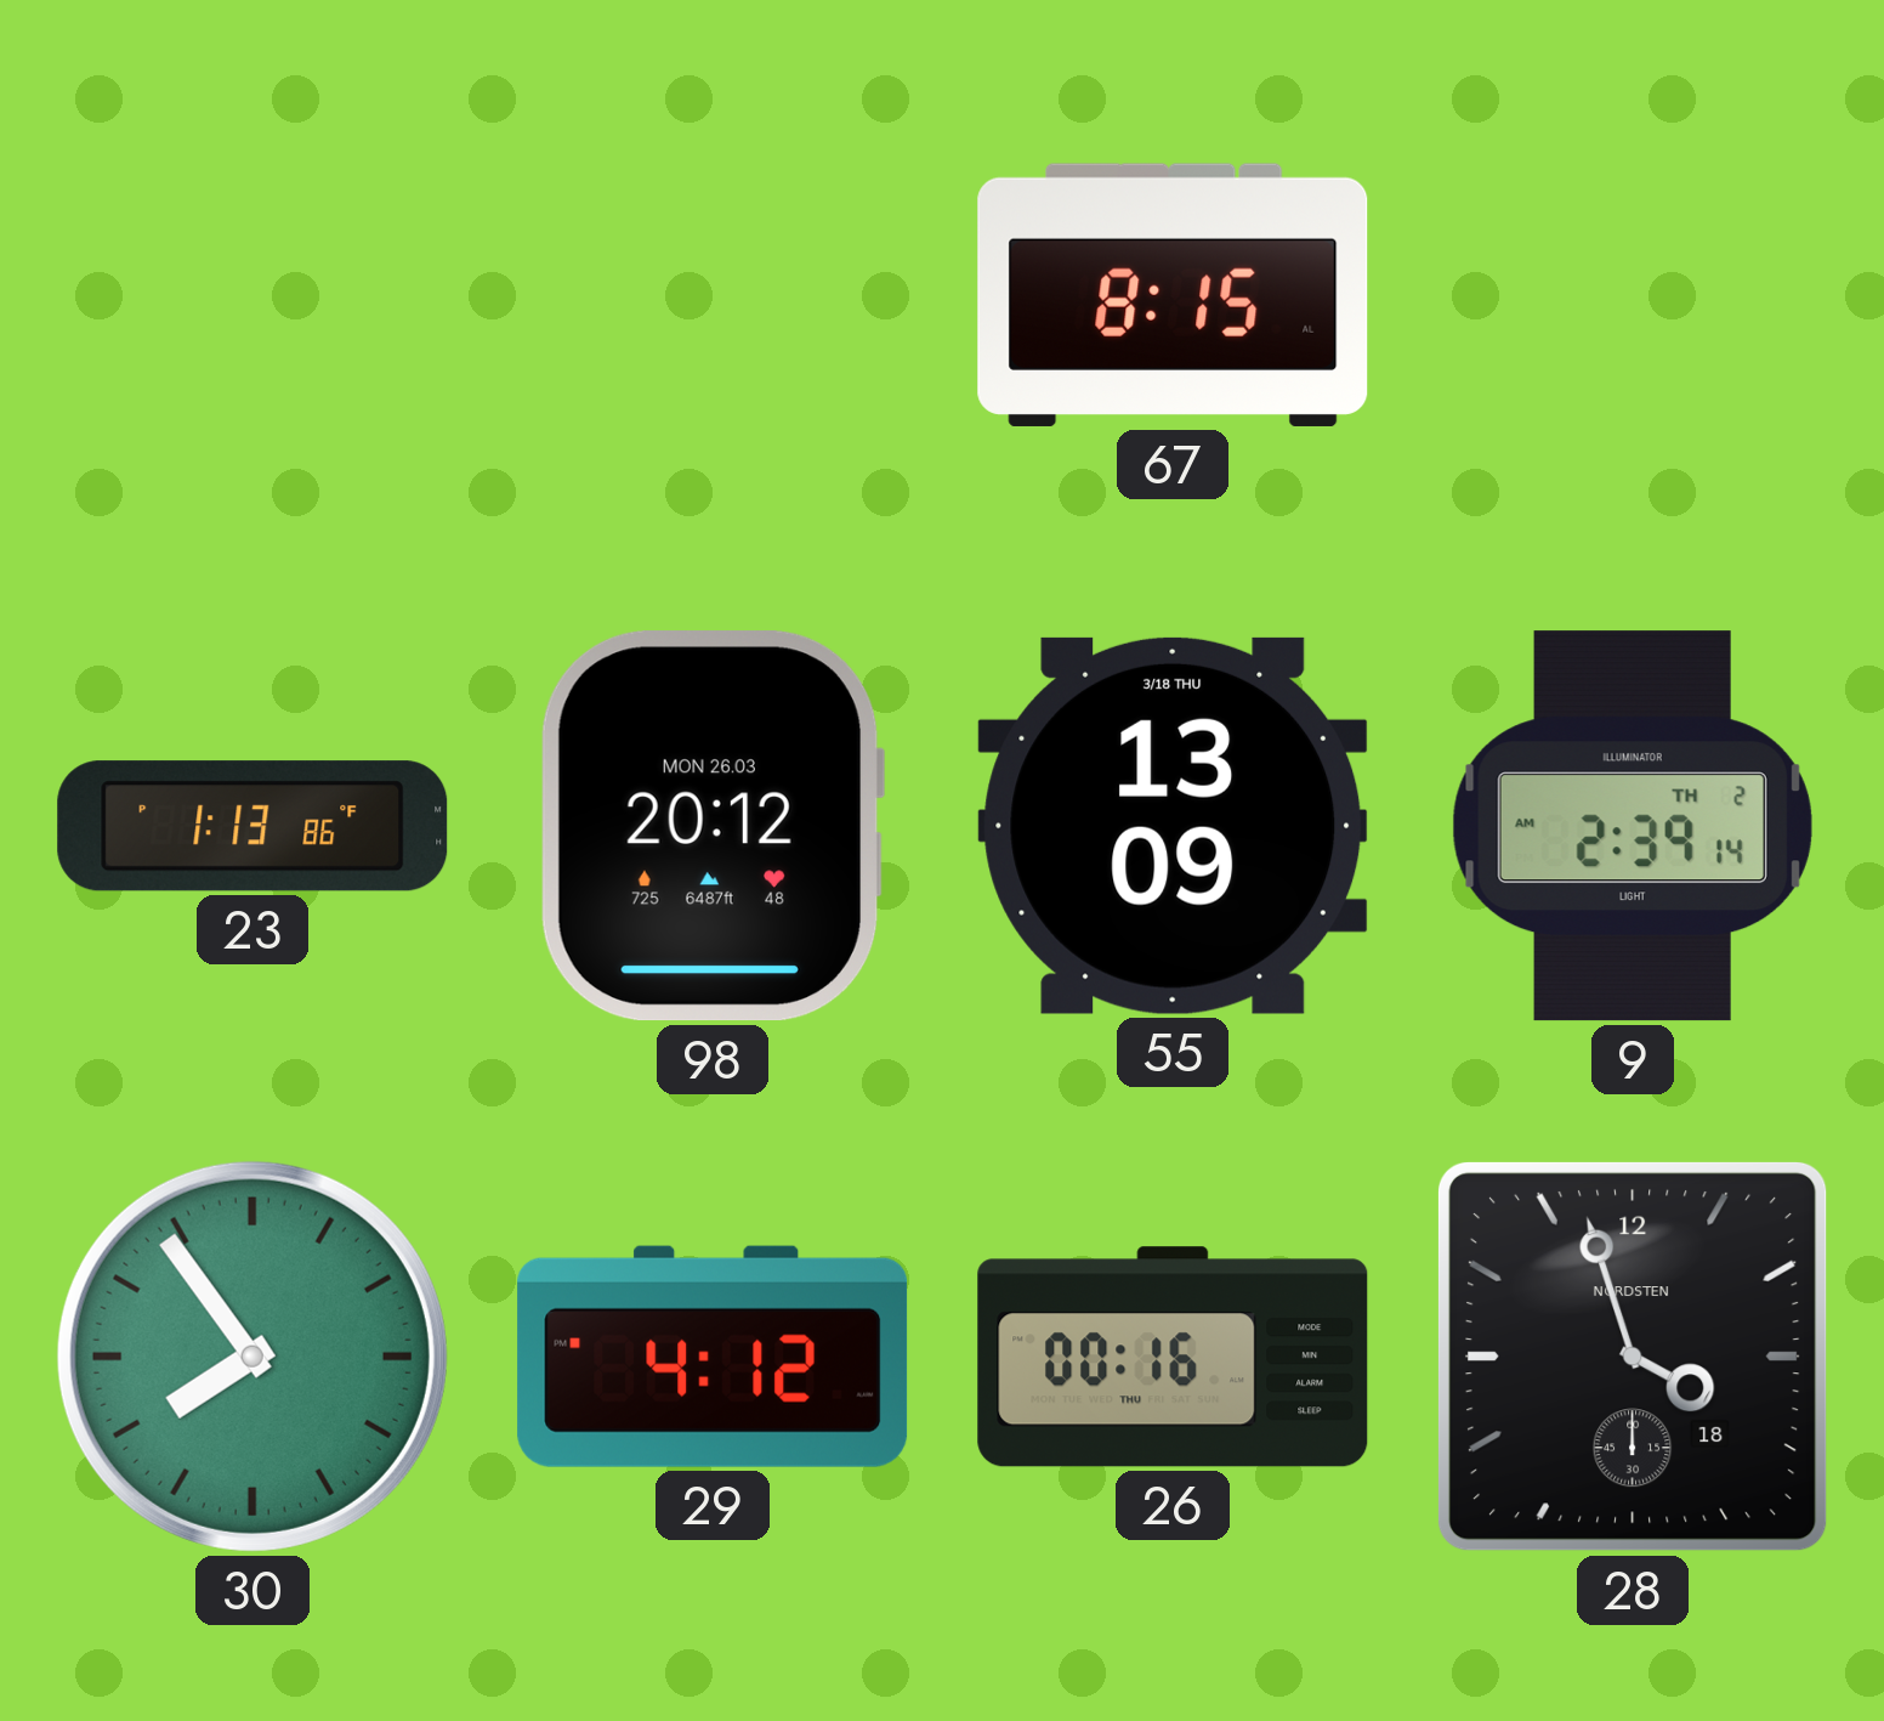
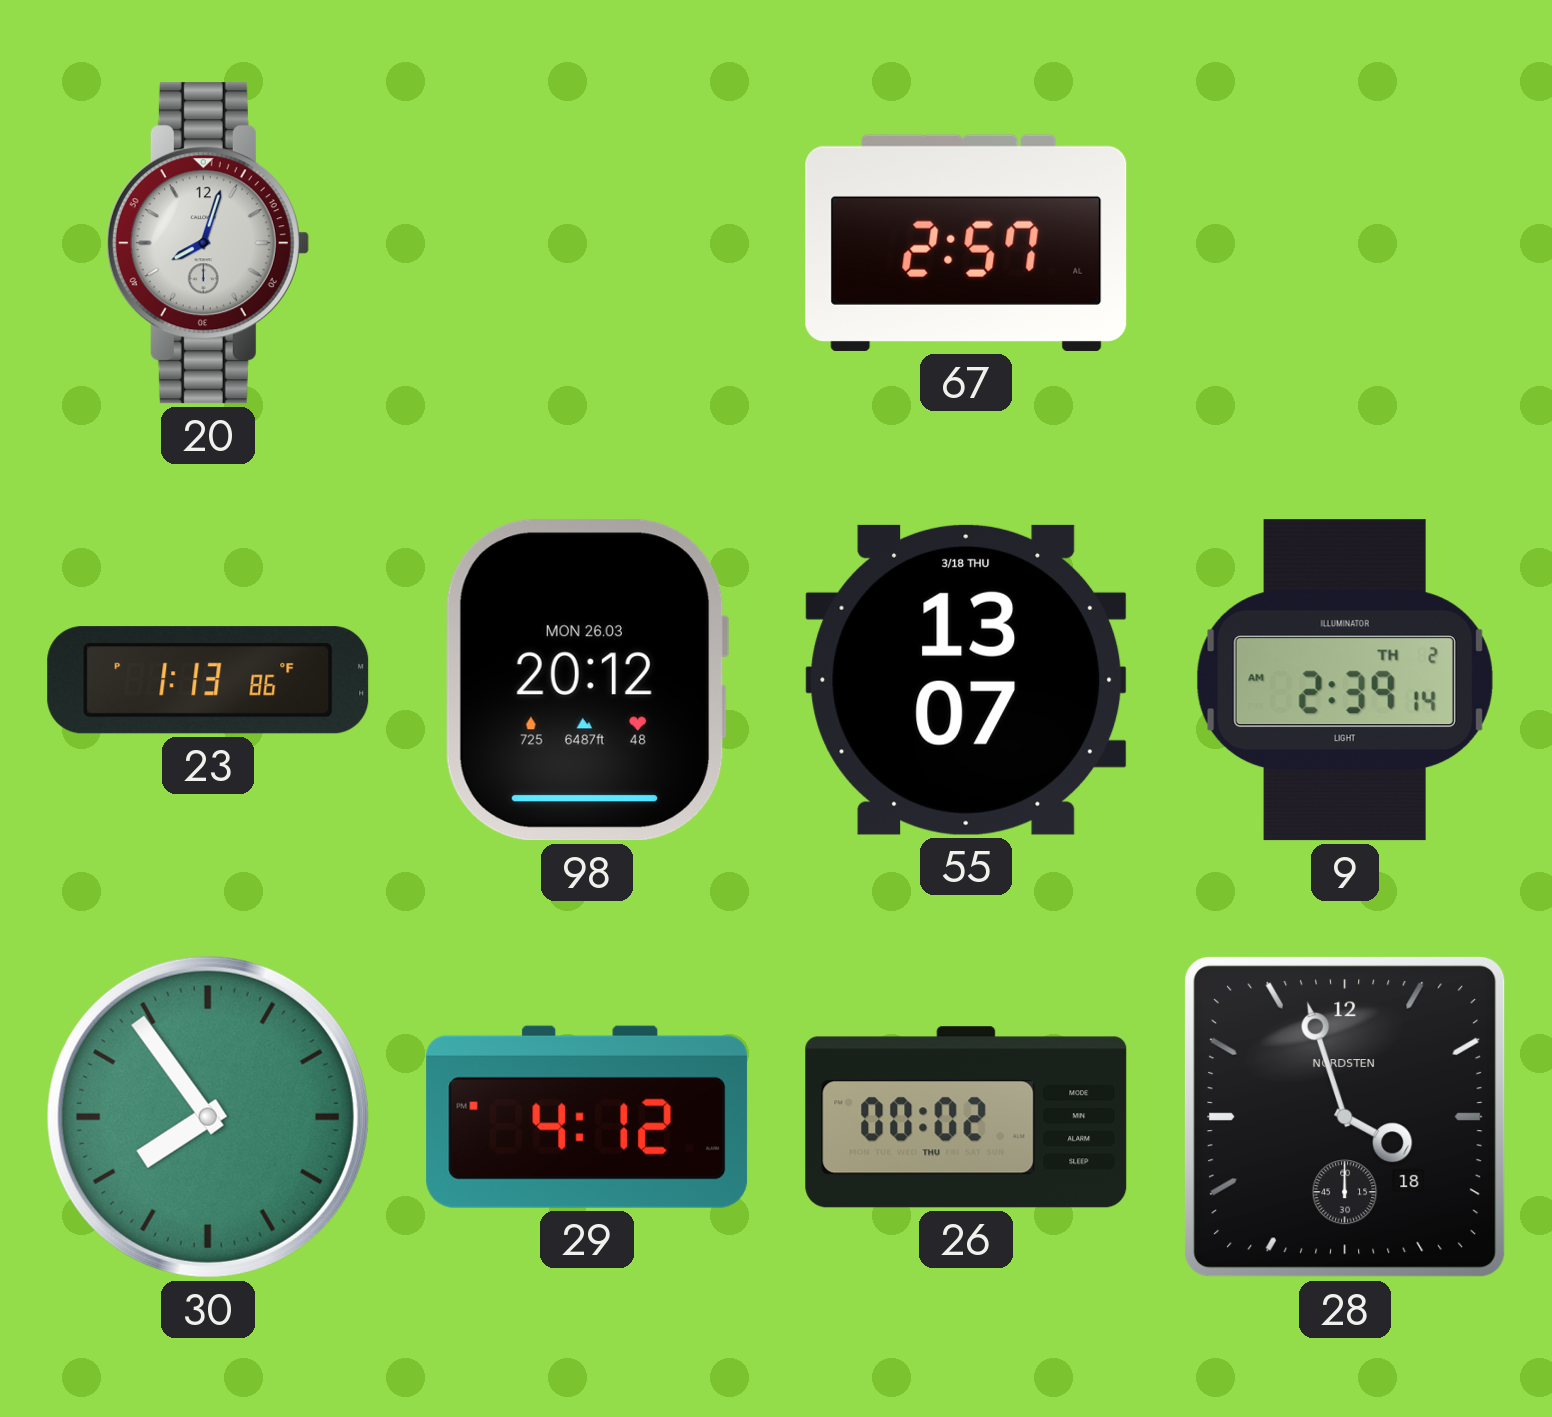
20: none -> 8:03
67: 8:15 -> 2:57
55: 13:09 -> 13:07
26: 00:16 -> 00:02
